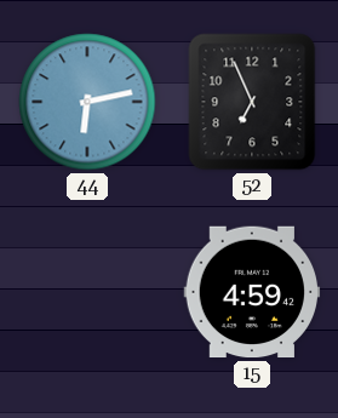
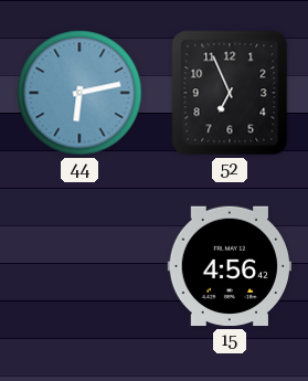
15: 4:59 -> 4:56
